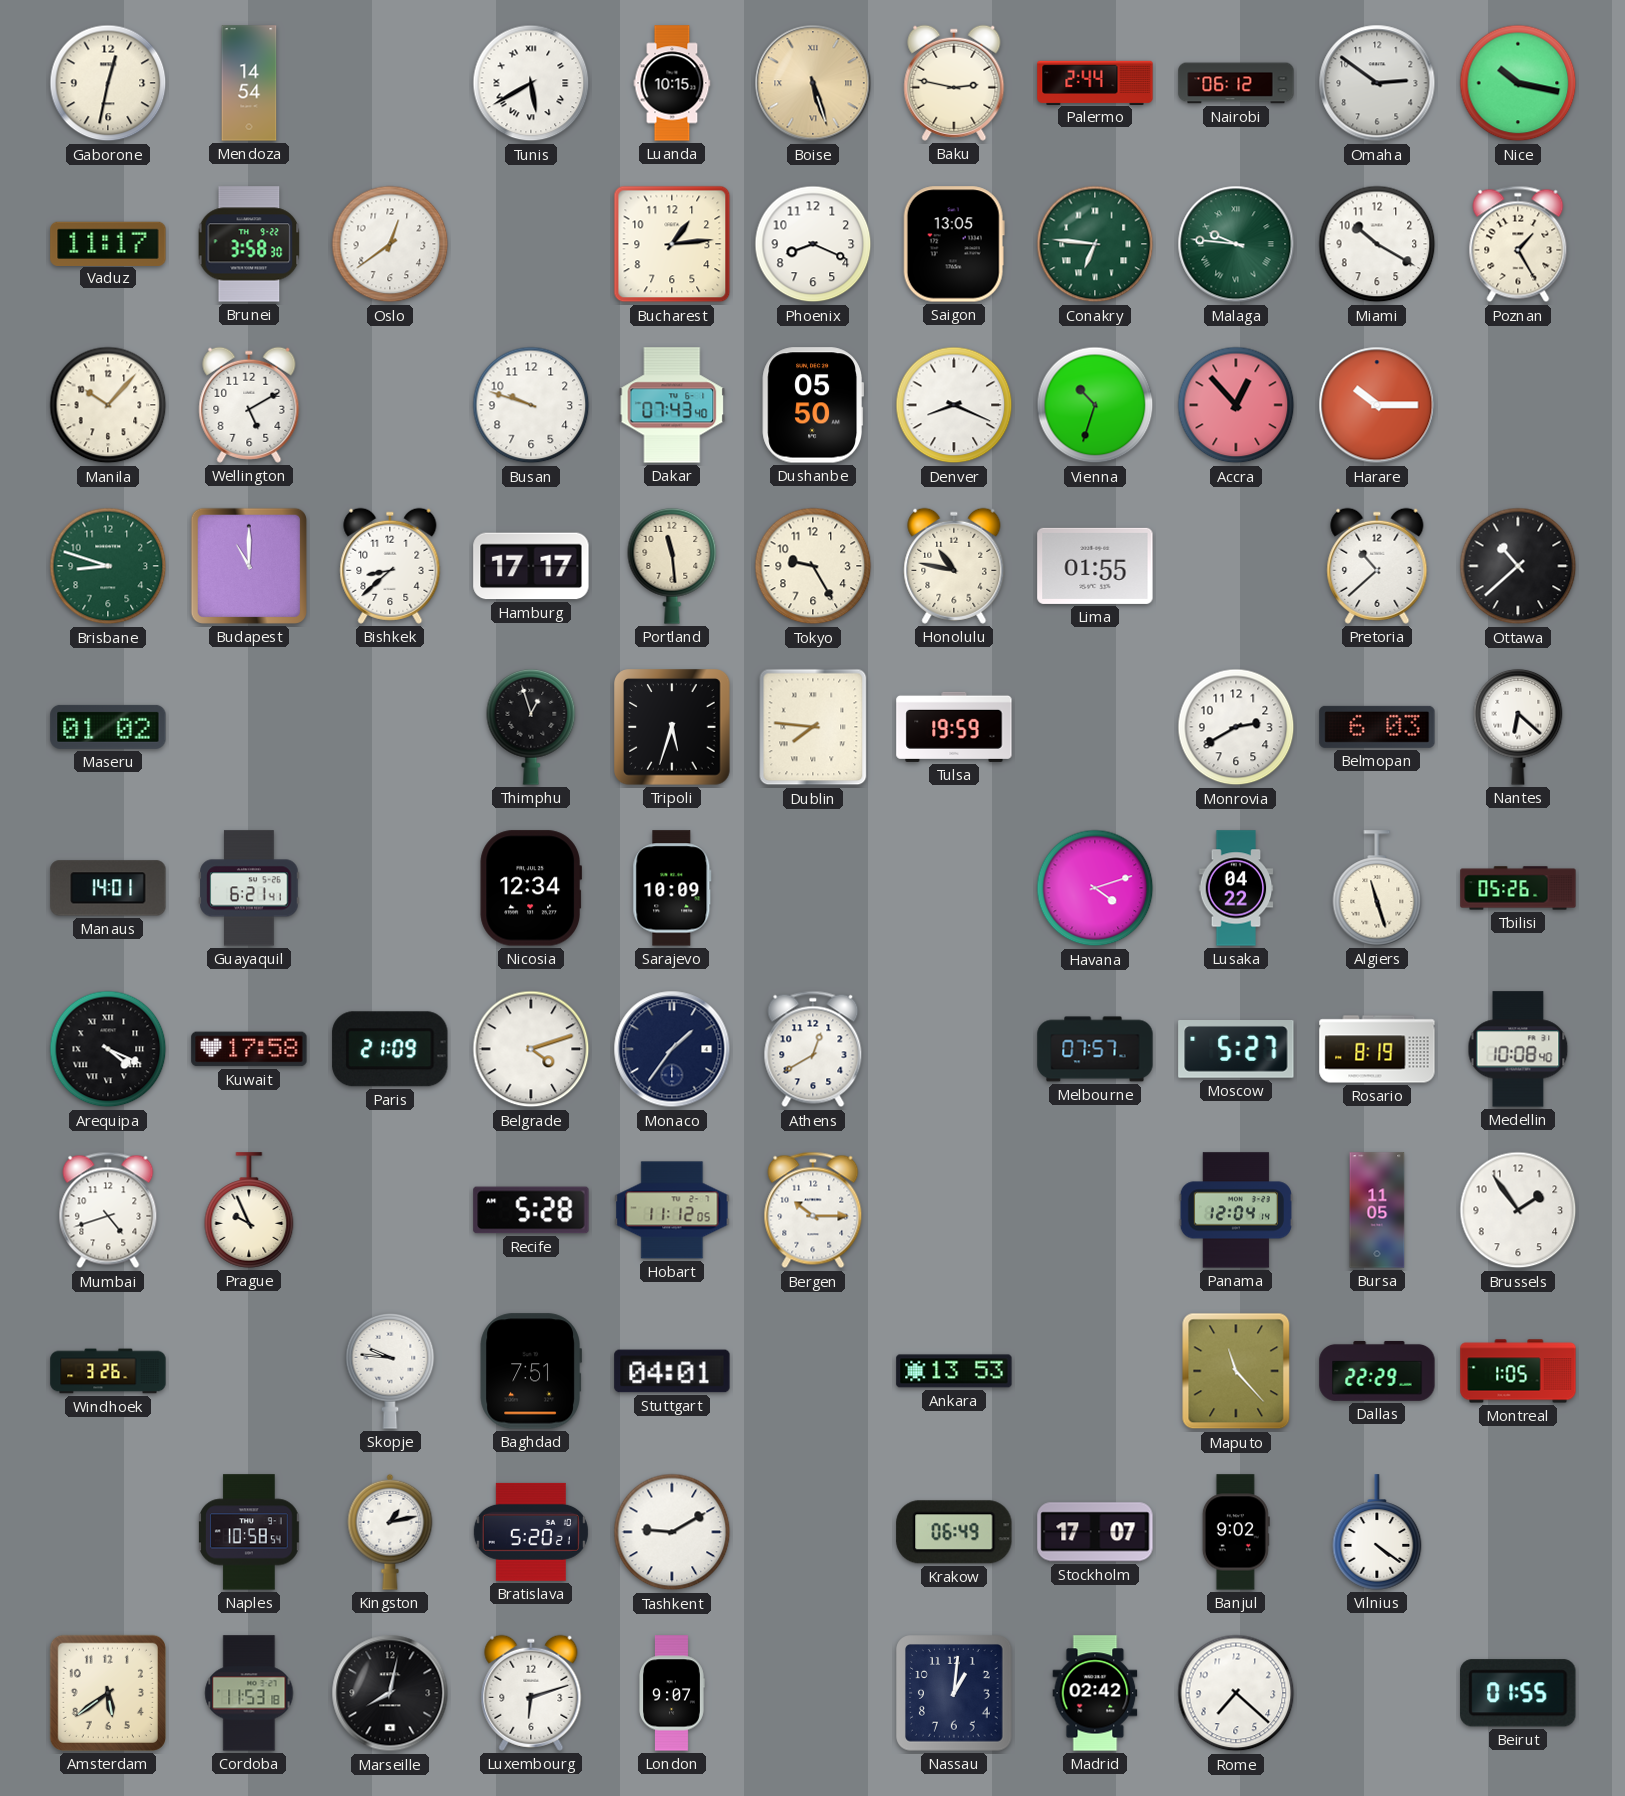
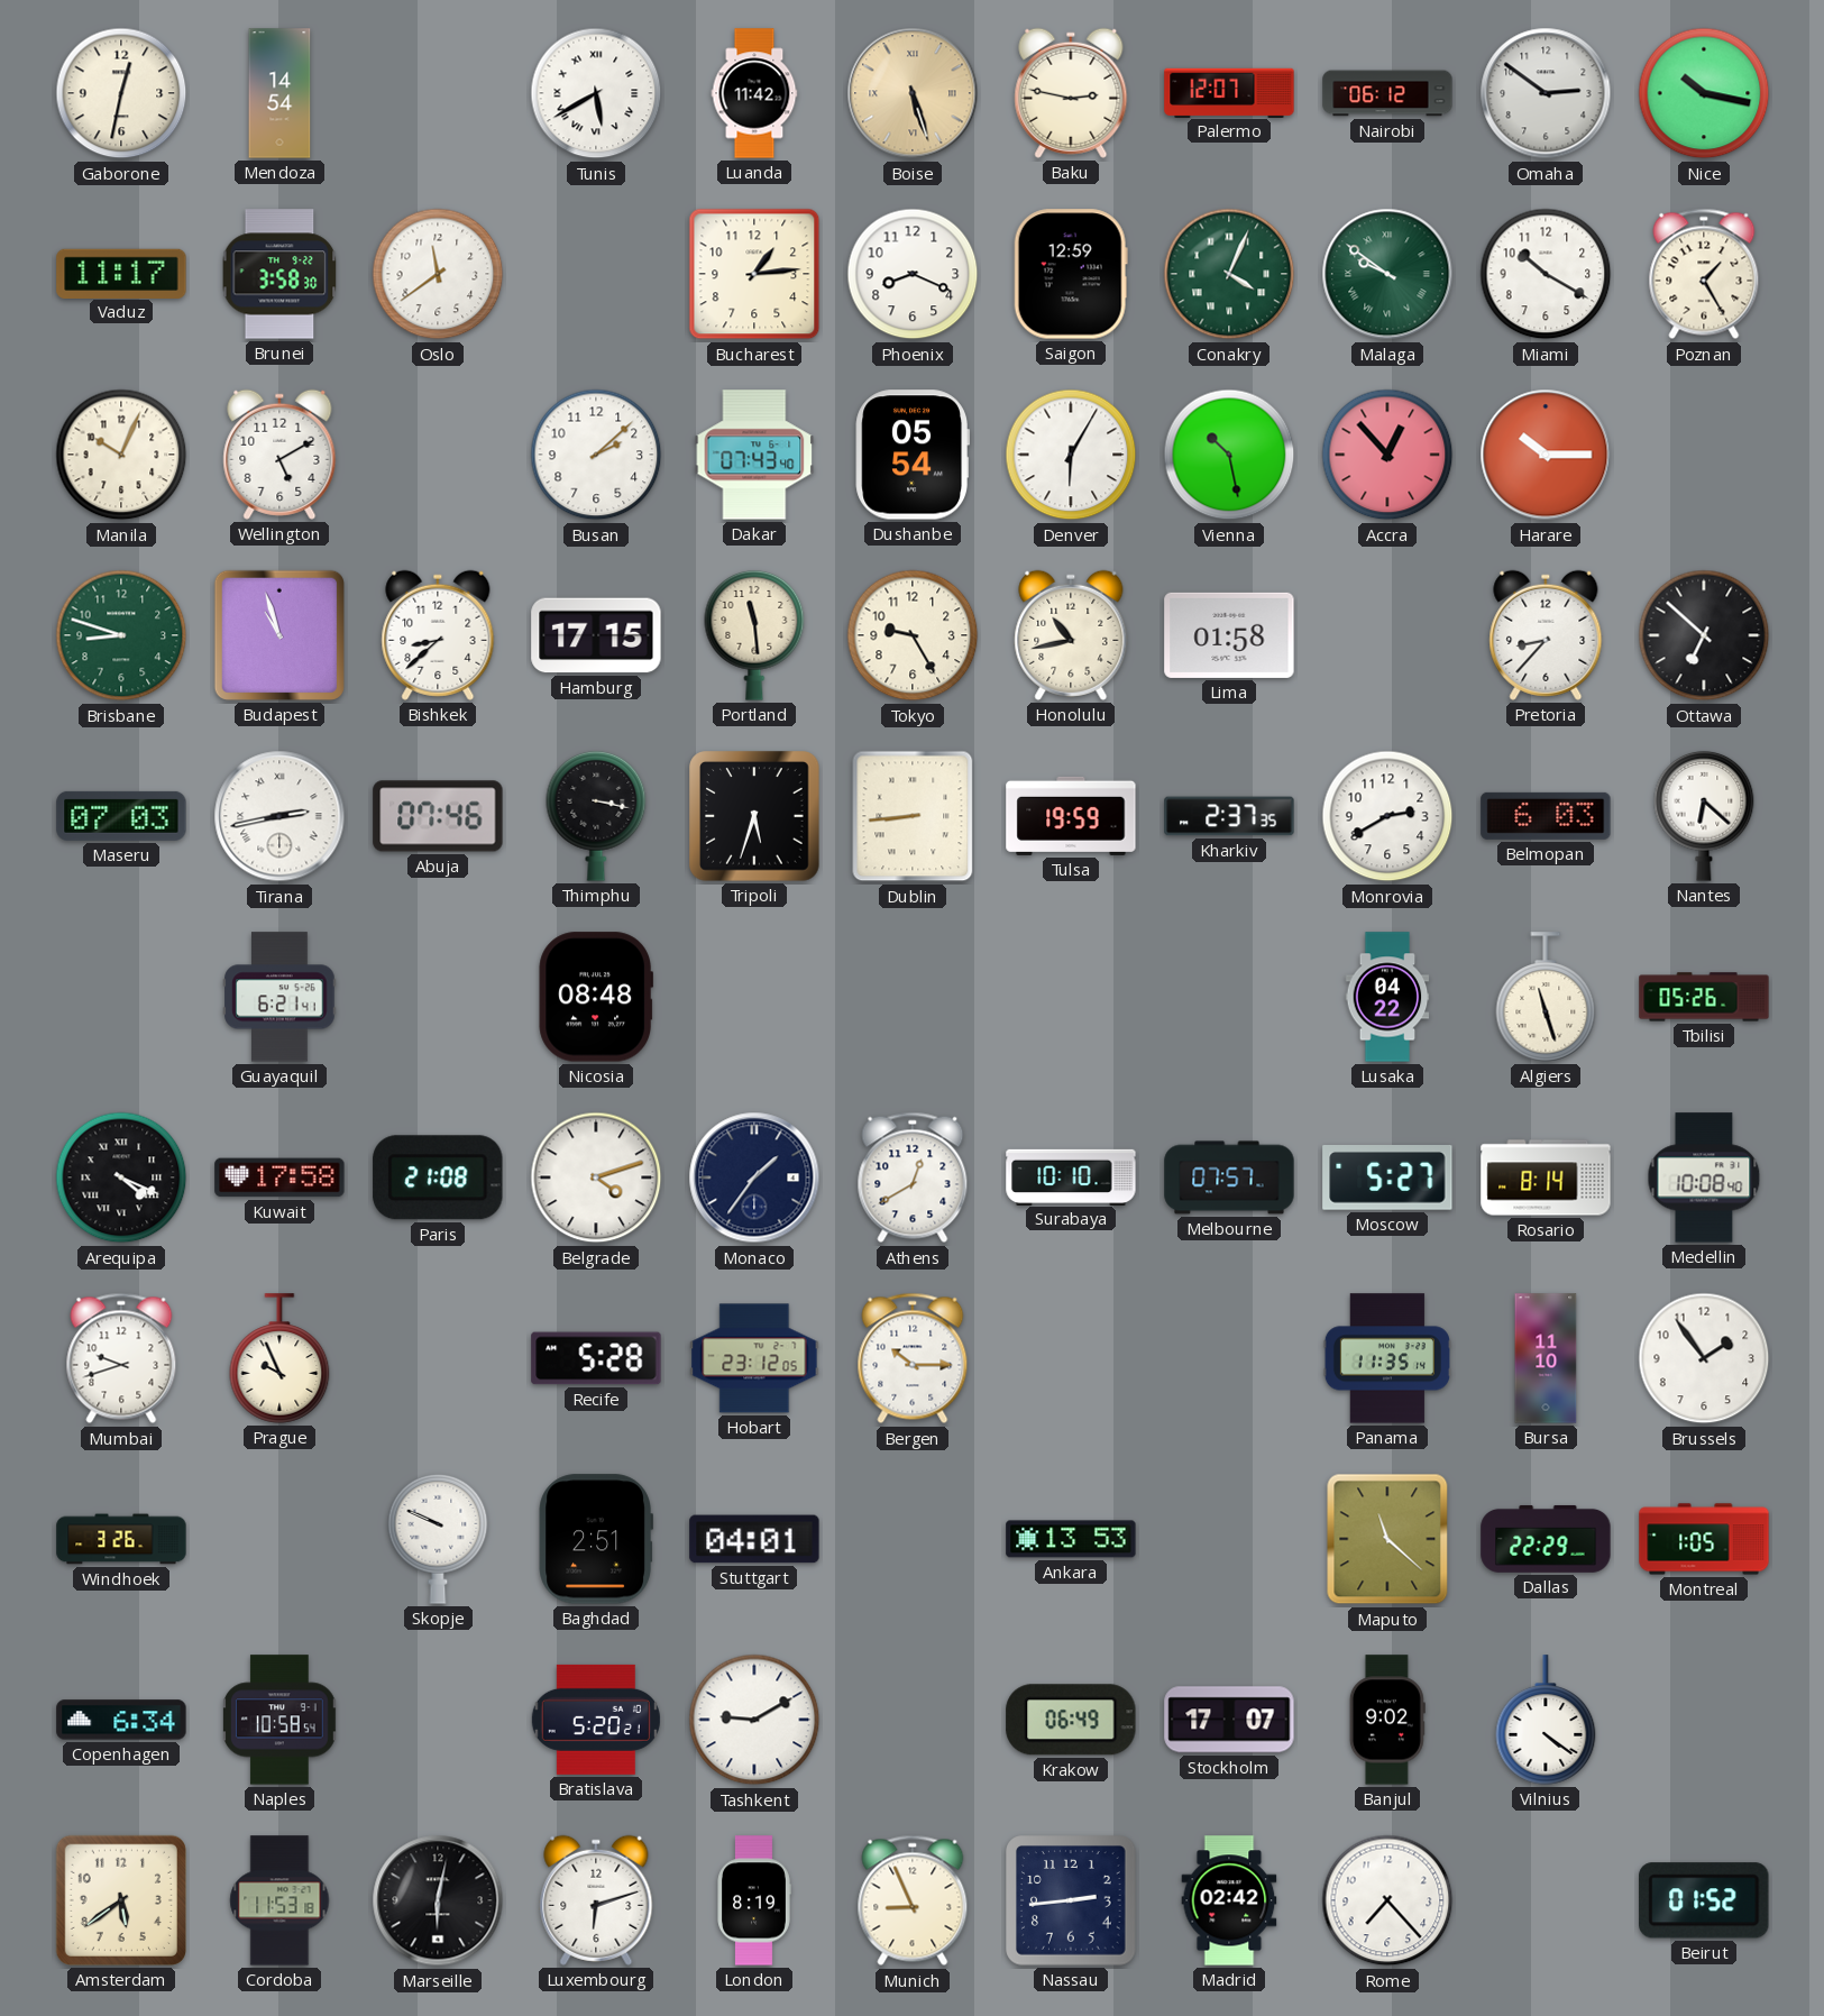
Luanda: 10:15 -> 11:42
Palermo: 2:44 -> 12:07
Oslo: 12:39 -> 11:39
Saigon: 13:05 -> 12:59
Conakry: 6:46 -> 4:04
Malaga: 9:46 -> 9:51
Manila: 10:07 -> 10:04
Busan: 9:48 -> 2:08
Dushanbe: 05:50 -> 05:54
Denver: 8:19 -> 6:05
Vienna: 10:33 -> 10:28
Budapest: 11:00 -> 10:57
Hamburg: 17:17 -> 17:15
Honolulu: 10:47 -> 10:43
Lima: 01:55 -> 01:58
Pretoria: 10:38 -> 8:37
Ottawa: 10:38 -> 6:52
Maseru: 01:02 -> 07:03
Tirana: none -> 2:43
Abuja: none -> 07:46
Thimphu: 12:57 -> 3:17
Dublin: 7:46 -> 8:44
Kharkiv: none -> 2:37
Manaus: 14:01 -> none
Nicosia: 12:34 -> 08:48
Sarajevo: 10:09 -> none
Havana: 4:12 -> none
Paris: 21:09 -> 21:08
Surabaya: none -> 10:10
Rosario: 8:19 -> 8:14
Mumbai: 4:42 -> 9:42
Hobart: 11:12 -> 23:12
Panama: 12:04 -> 11:35
Bursa: 11:05 -> 11:10
Skopje: 9:46 -> 9:49
Baghdad: 7:51 -> 2:51
Maputo: 11:23 -> 11:22
Copenhagen: none -> 6:34
Kingston: 1:13 -> none
Marseille: 8:02 -> 6:02
London: 9:07 -> 8:19
Munich: none -> 8:56
Nassau: 1:01 -> 2:44
Rome: 7:22 -> 7:23
Beirut: 01:55 -> 01:52
